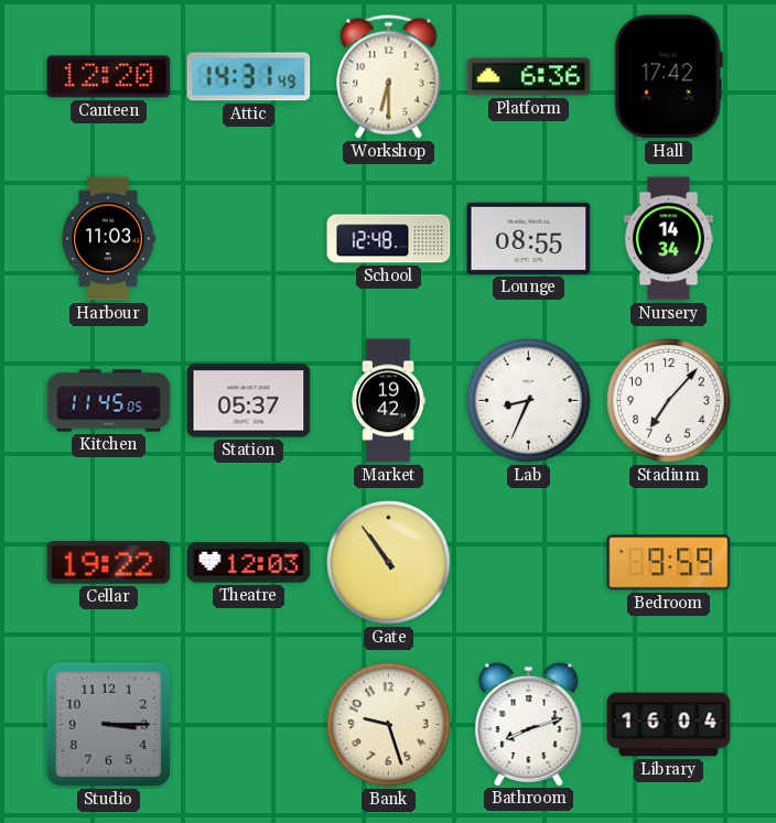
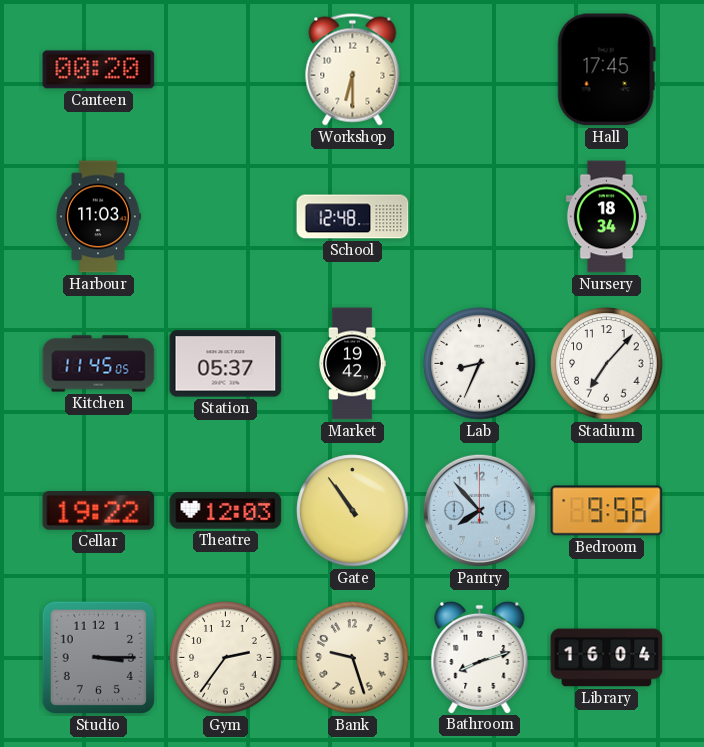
Canteen: 12:20 -> 00:20
Attic: 14:31 -> none
Platform: 6:36 -> none
Hall: 17:42 -> 17:45
Lounge: 08:55 -> none
Nursery: 14:34 -> 18:34
Pantry: none -> 7:53
Bedroom: 9:59 -> 9:56
Gym: none -> 2:36
